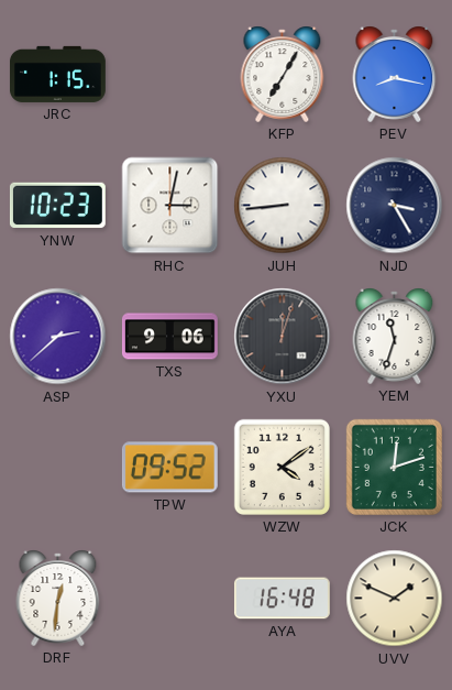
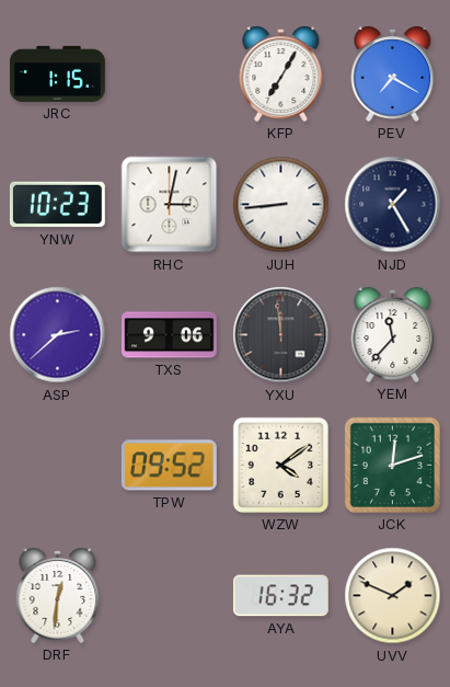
PEV: 8:17 -> 7:20
NJD: 3:25 -> 1:25
YXU: 12:03 -> 11:59
YEM: 11:33 -> 11:37
AYA: 16:48 -> 16:32
